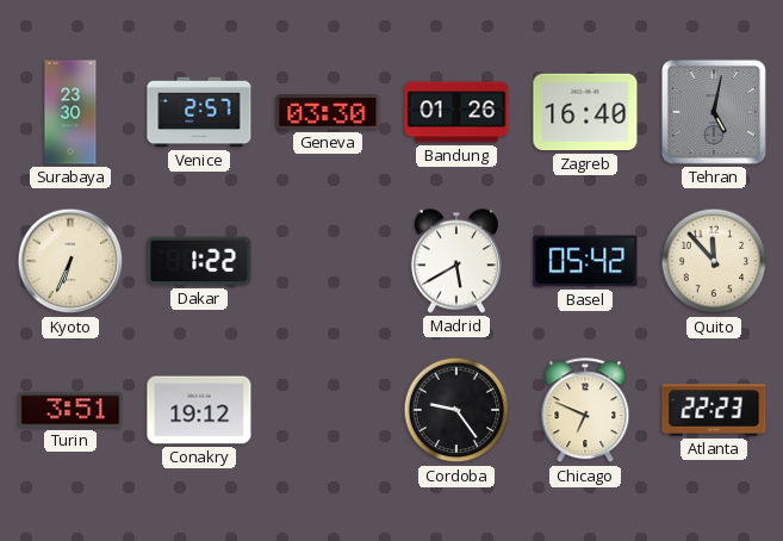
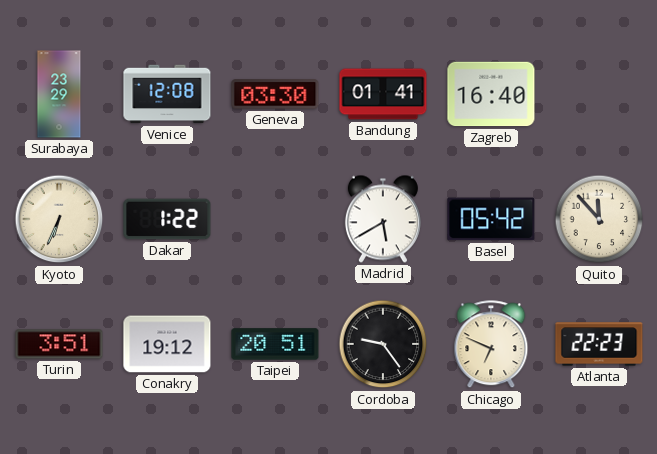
Surabaya: 23:30 -> 23:29
Venice: 2:57 -> 12:08
Bandung: 01:26 -> 01:41
Tehran: 5:02 -> none
Taipei: none -> 20:51
